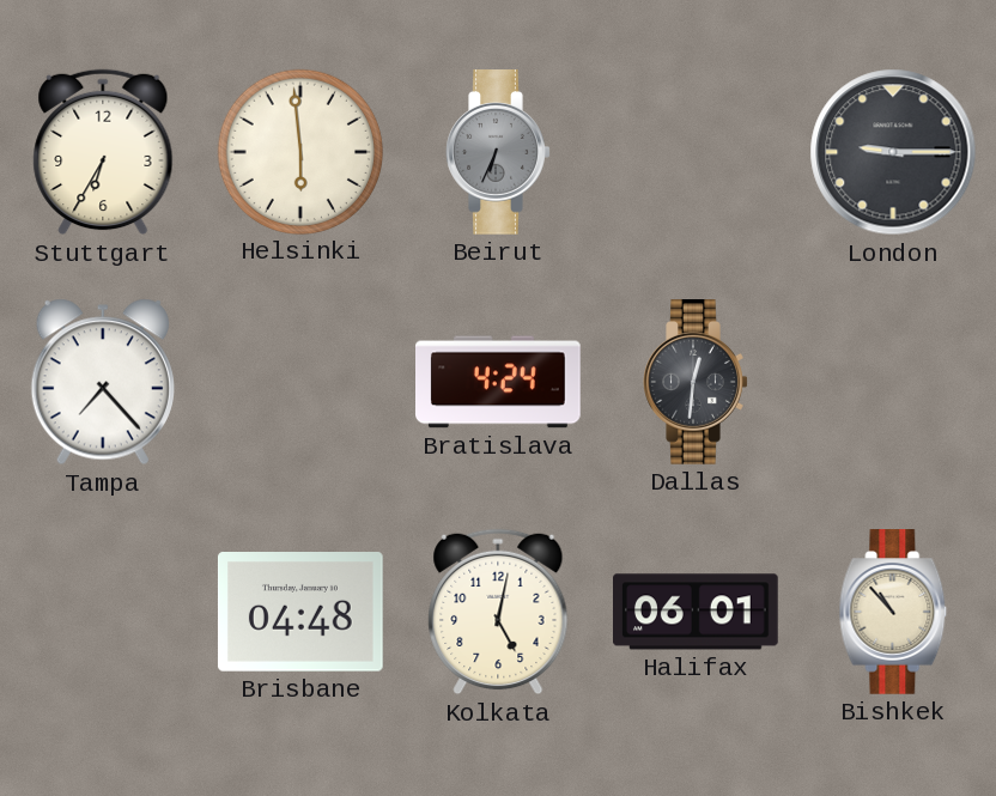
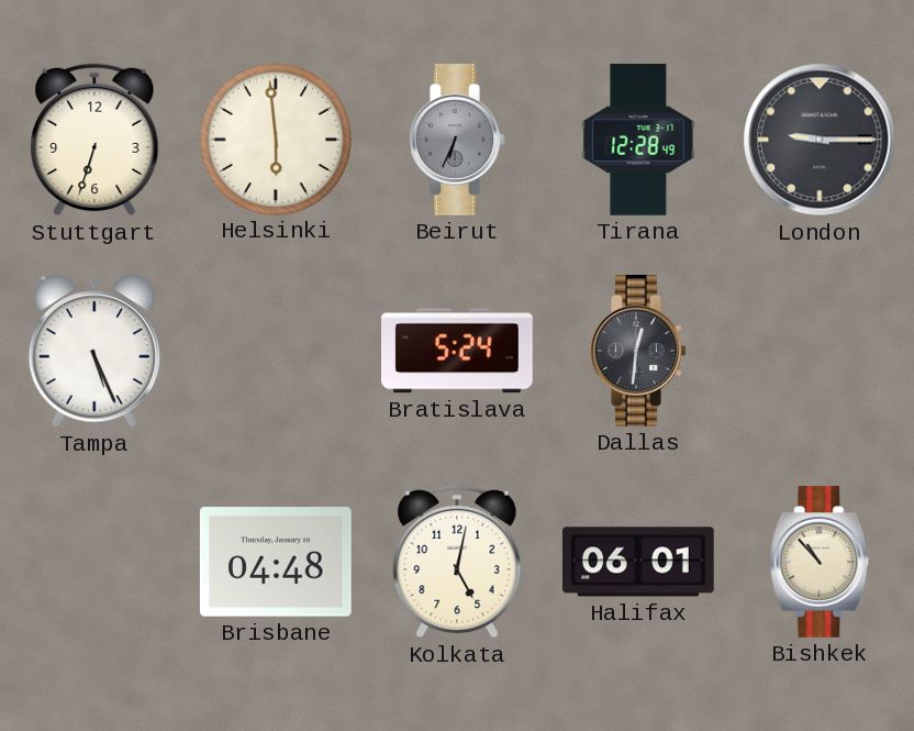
Stuttgart: 6:35 -> 6:33
Tirana: none -> 12:28
Tampa: 7:23 -> 5:26
Bratislava: 4:24 -> 5:24
